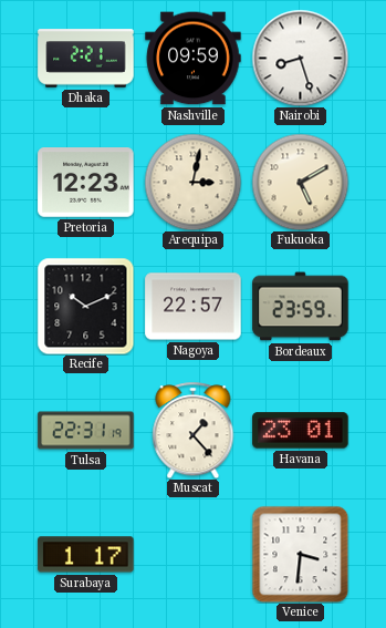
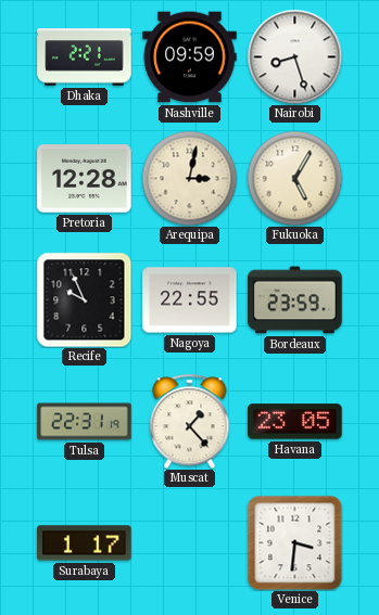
Pretoria: 12:23 -> 12:28
Fukuoka: 5:10 -> 5:05
Recife: 10:11 -> 9:56
Nagoya: 22:57 -> 22:55
Havana: 23:01 -> 23:05
